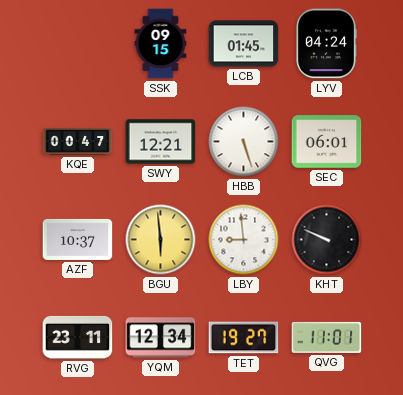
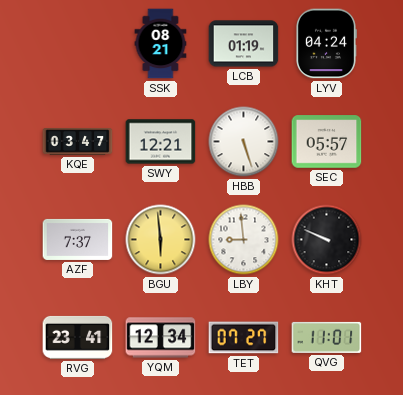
SSK: 09:15 -> 08:21
LCB: 01:45 -> 01:19
KQE: 00:47 -> 03:47
SEC: 06:01 -> 05:57
AZF: 10:37 -> 7:37
RVG: 23:11 -> 23:41
TET: 19:27 -> 07:27
